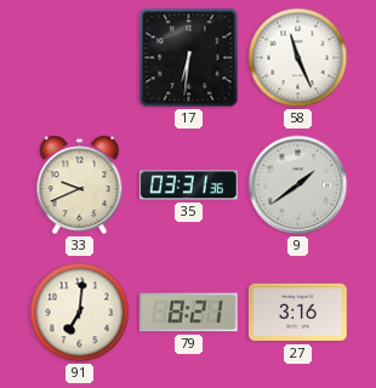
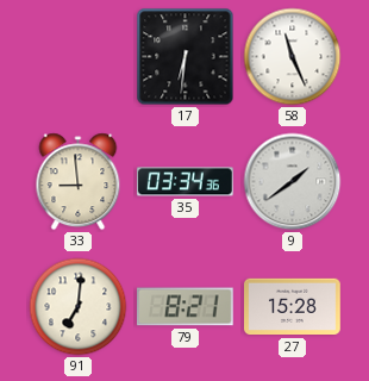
33: 9:41 -> 8:59
35: 03:31 -> 03:34
27: 3:16 -> 15:28
